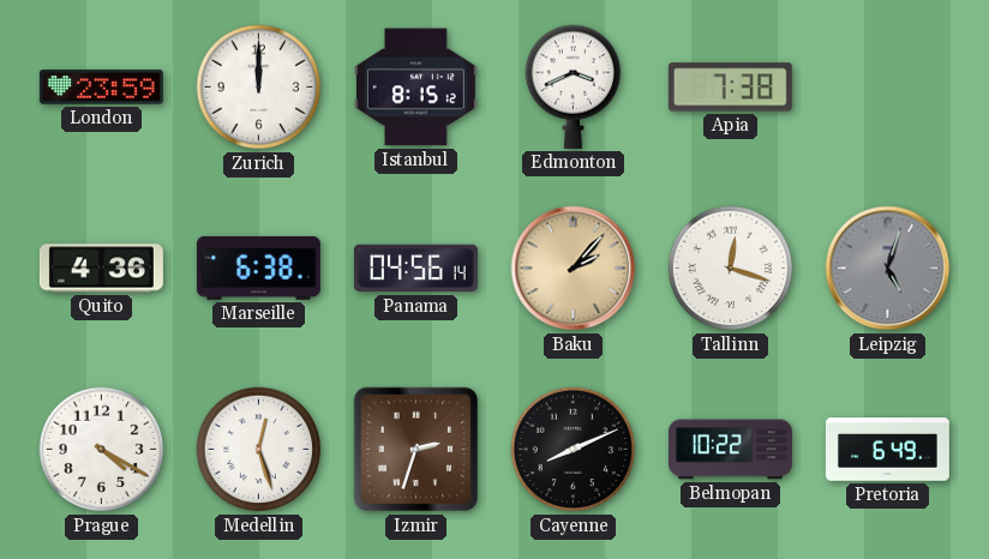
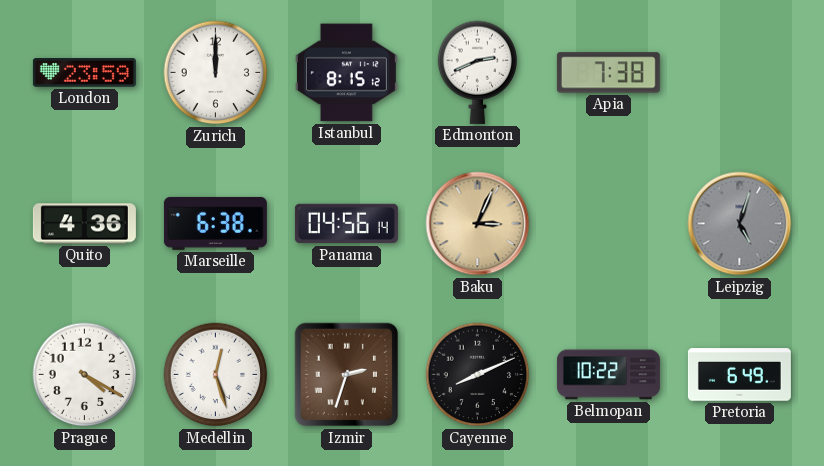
Edmonton: 3:41 -> 2:41
Baku: 2:07 -> 3:04
Tallinn: 12:18 -> none
